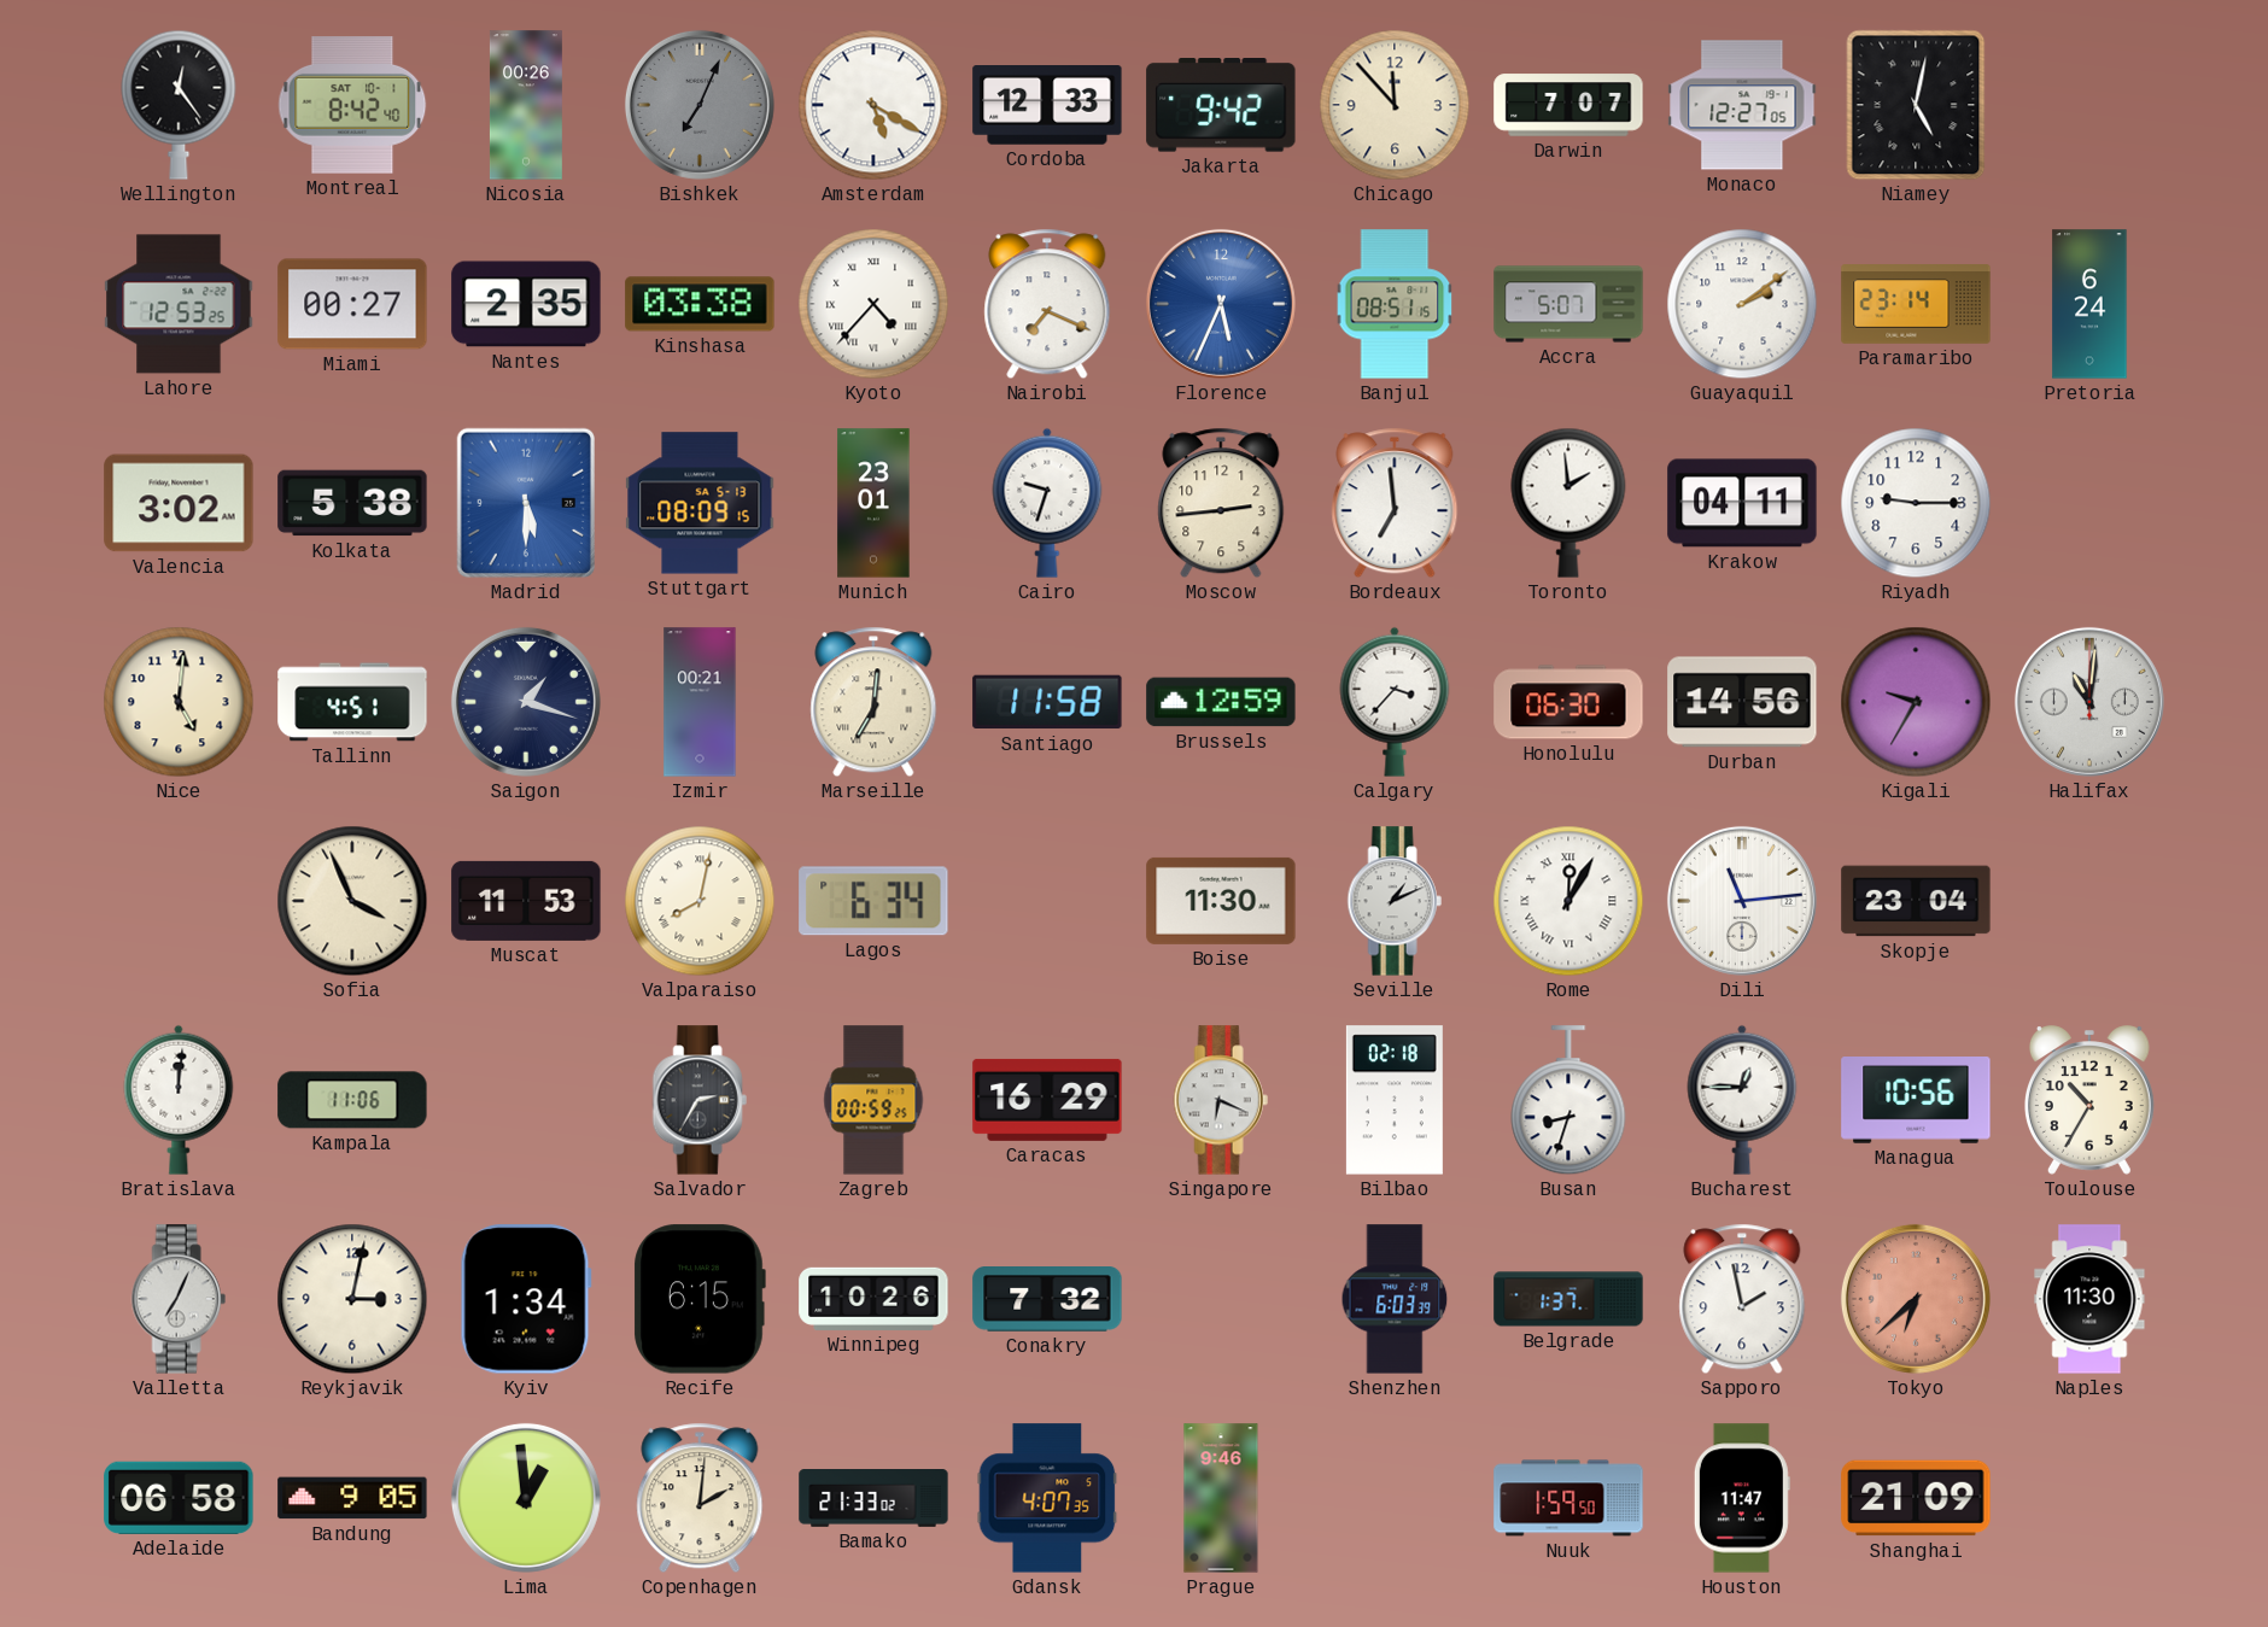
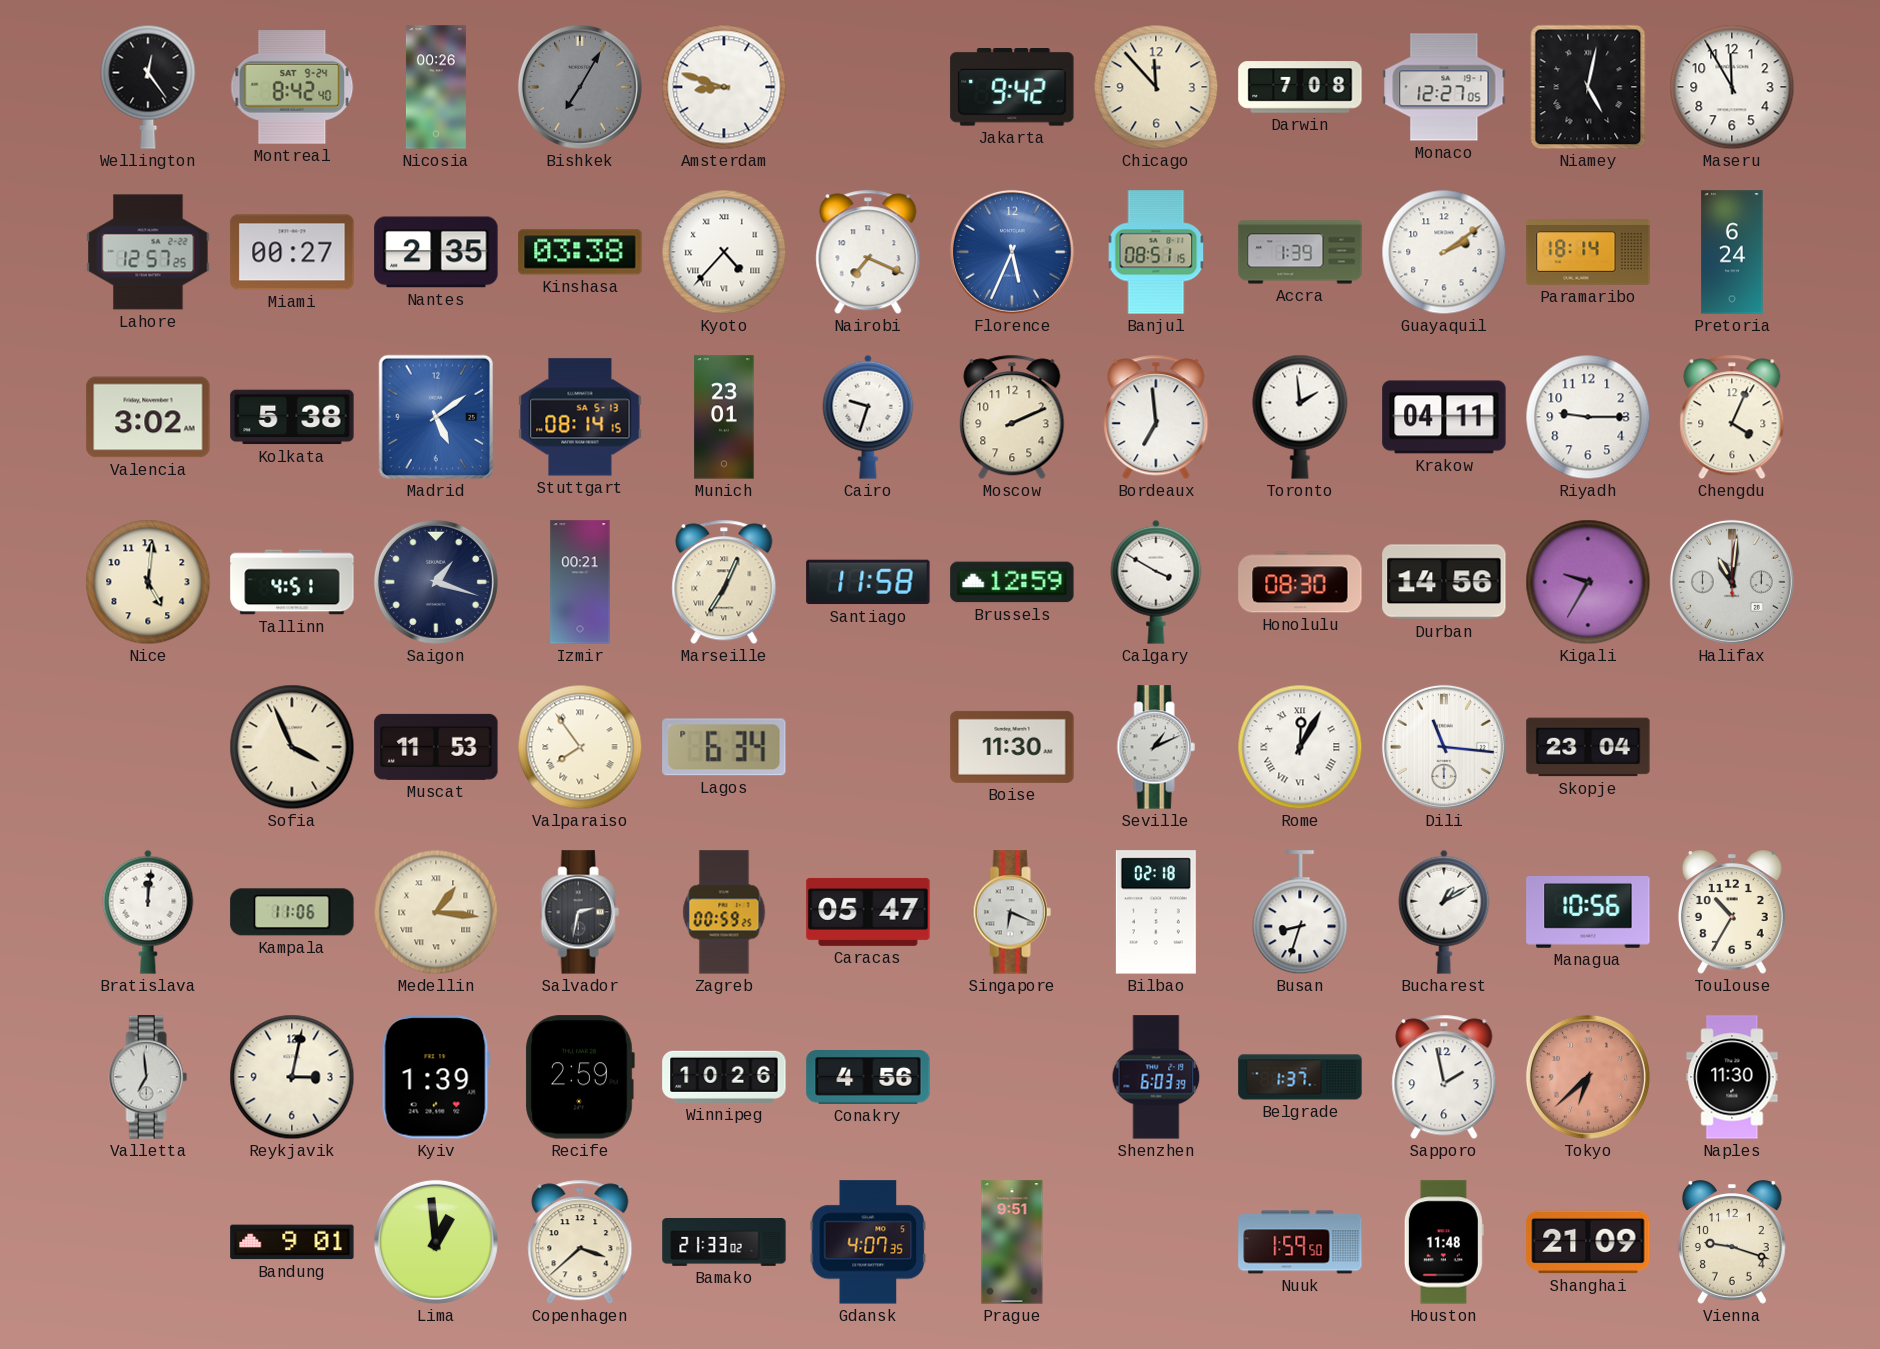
Montreal date: SAT 10-1 -> SAT 9-24
Bishkek: 7:04 -> 7:05
Amsterdam: 5:20 -> 8:48
Cordoba: 12:33 -> none
Darwin: 7:07 -> 7:08
Maseru: none -> 11:55
Lahore: 12:53 -> 12:57
Accra: 5:07 -> 1:39
Paramaribo: 23:14 -> 18:14
Madrid: 5:30 -> 5:09
Stuttgart: 08:09 -> 08:14
Moscow: 2:44 -> 2:11
Chengdu: none -> 4:04
Marseille: 7:01 -> 7:04
Calgary: 3:37 -> 3:50
Honolulu: 06:30 -> 08:30
Valparaiso: 8:02 -> 7:54
Dili: 11:14 -> 11:16
Medellin: none -> 1:16
Salvador: 2:35 -> 2:32
Caracas: 16:29 -> 05:47
Bucharest: 12:45 -> 1:10
Valletta: 7:04 -> 6:59
Kyiv: 1:34 -> 1:39
Recife: 6:15 -> 2:59
Conakry: 7:32 -> 4:56
Adelaide: 06:58 -> none
Bandung: 9:05 -> 9:01
Copenhagen: 2:01 -> 3:38
Prague: 9:46 -> 9:51
Houston: 11:47 -> 11:48
Vienna: none -> 9:18
